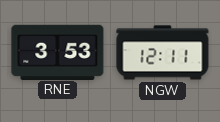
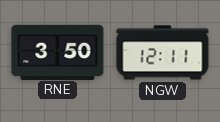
RNE: 3:53 -> 3:50
